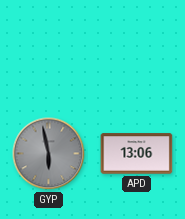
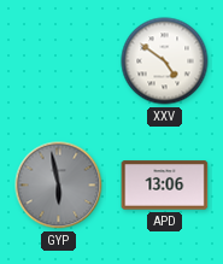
XXV: none -> 4:51
